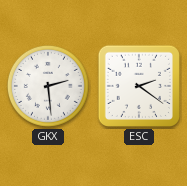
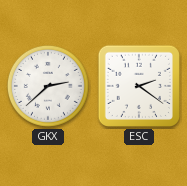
GKX: 2:29 -> 2:38
